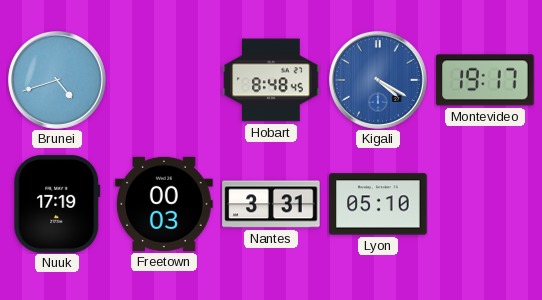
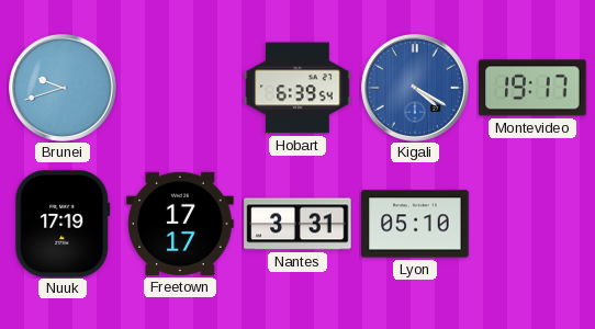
Brunei: 4:42 -> 9:42
Hobart: 8:48 -> 6:39
Freetown: 00:03 -> 17:17
